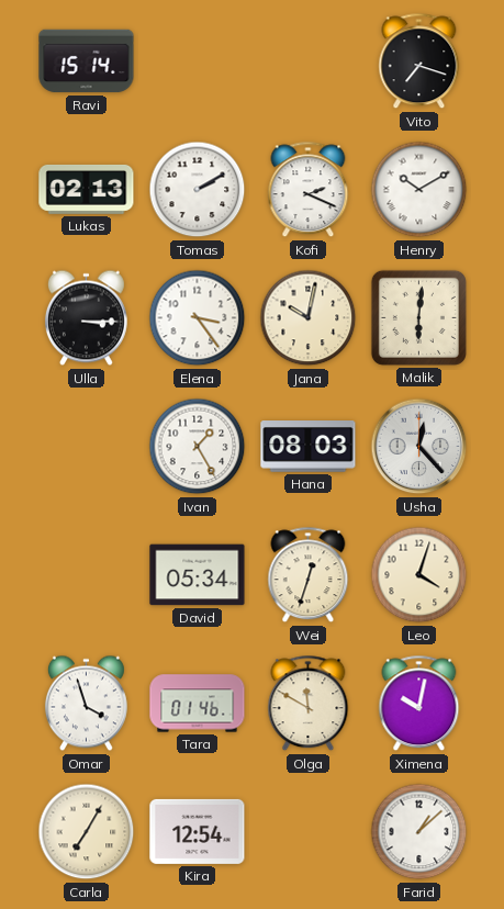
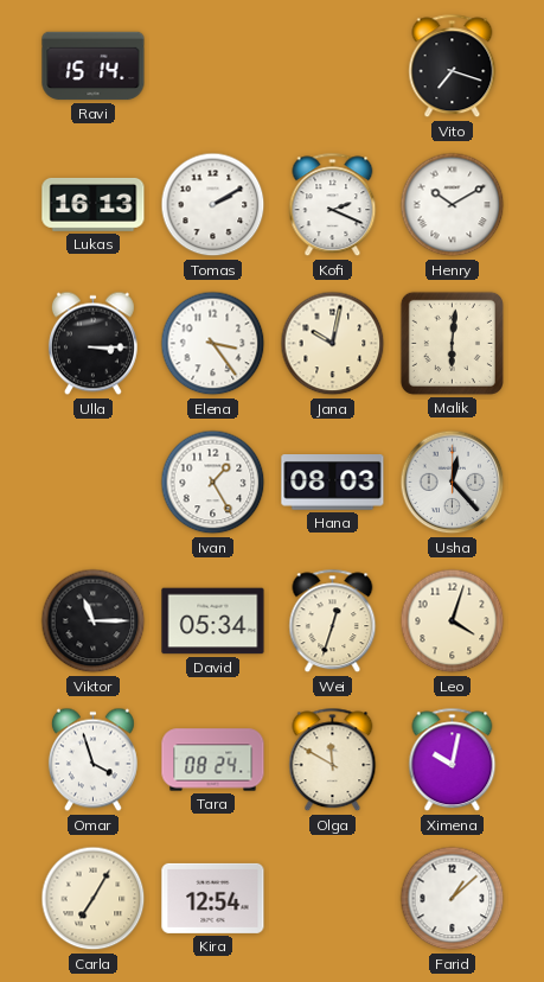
Lukas: 02:13 -> 16:13
Viktor: none -> 11:15
Tara: 01:46 -> 08:24
